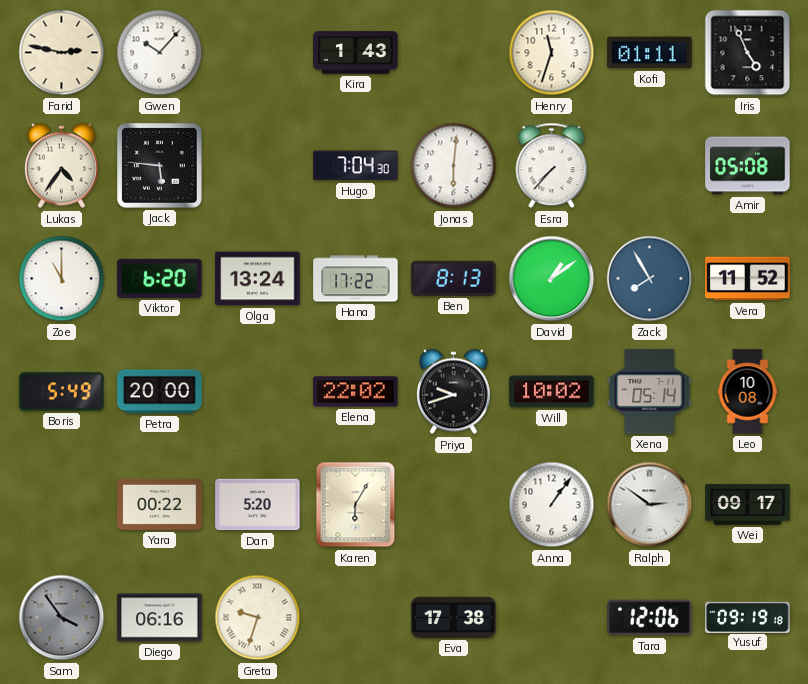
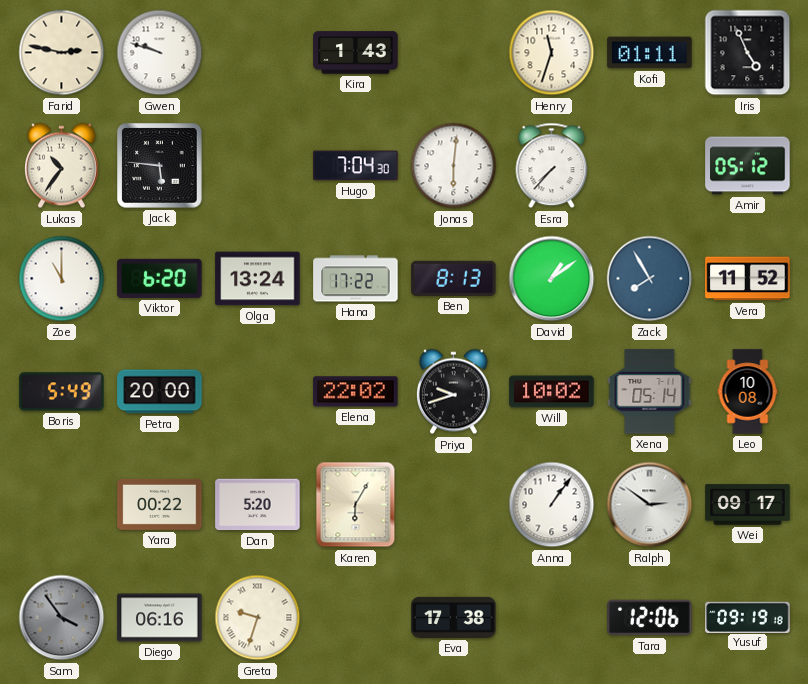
Gwen: 10:07 -> 9:48
Lukas: 4:36 -> 10:36
Amir: 05:08 -> 05:12
